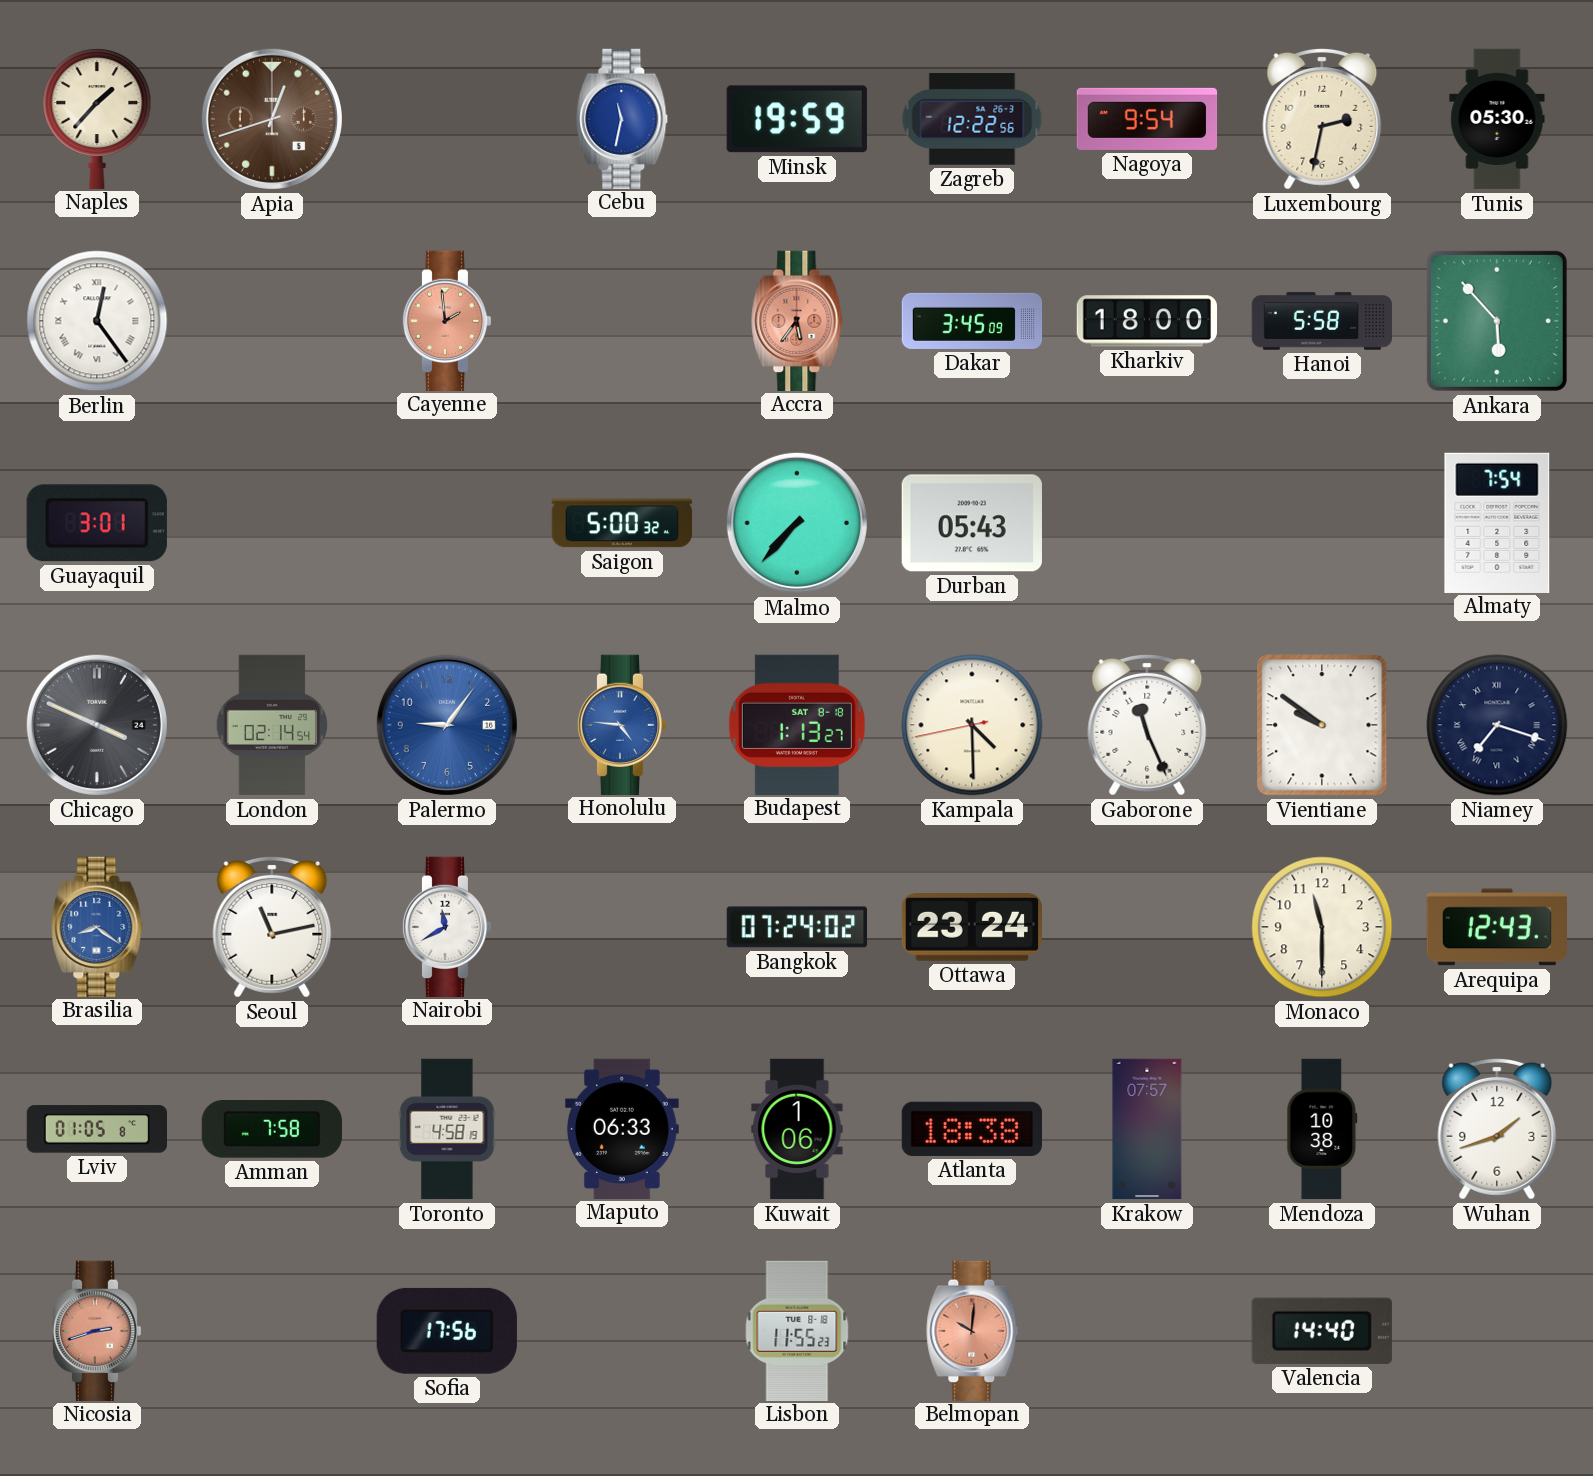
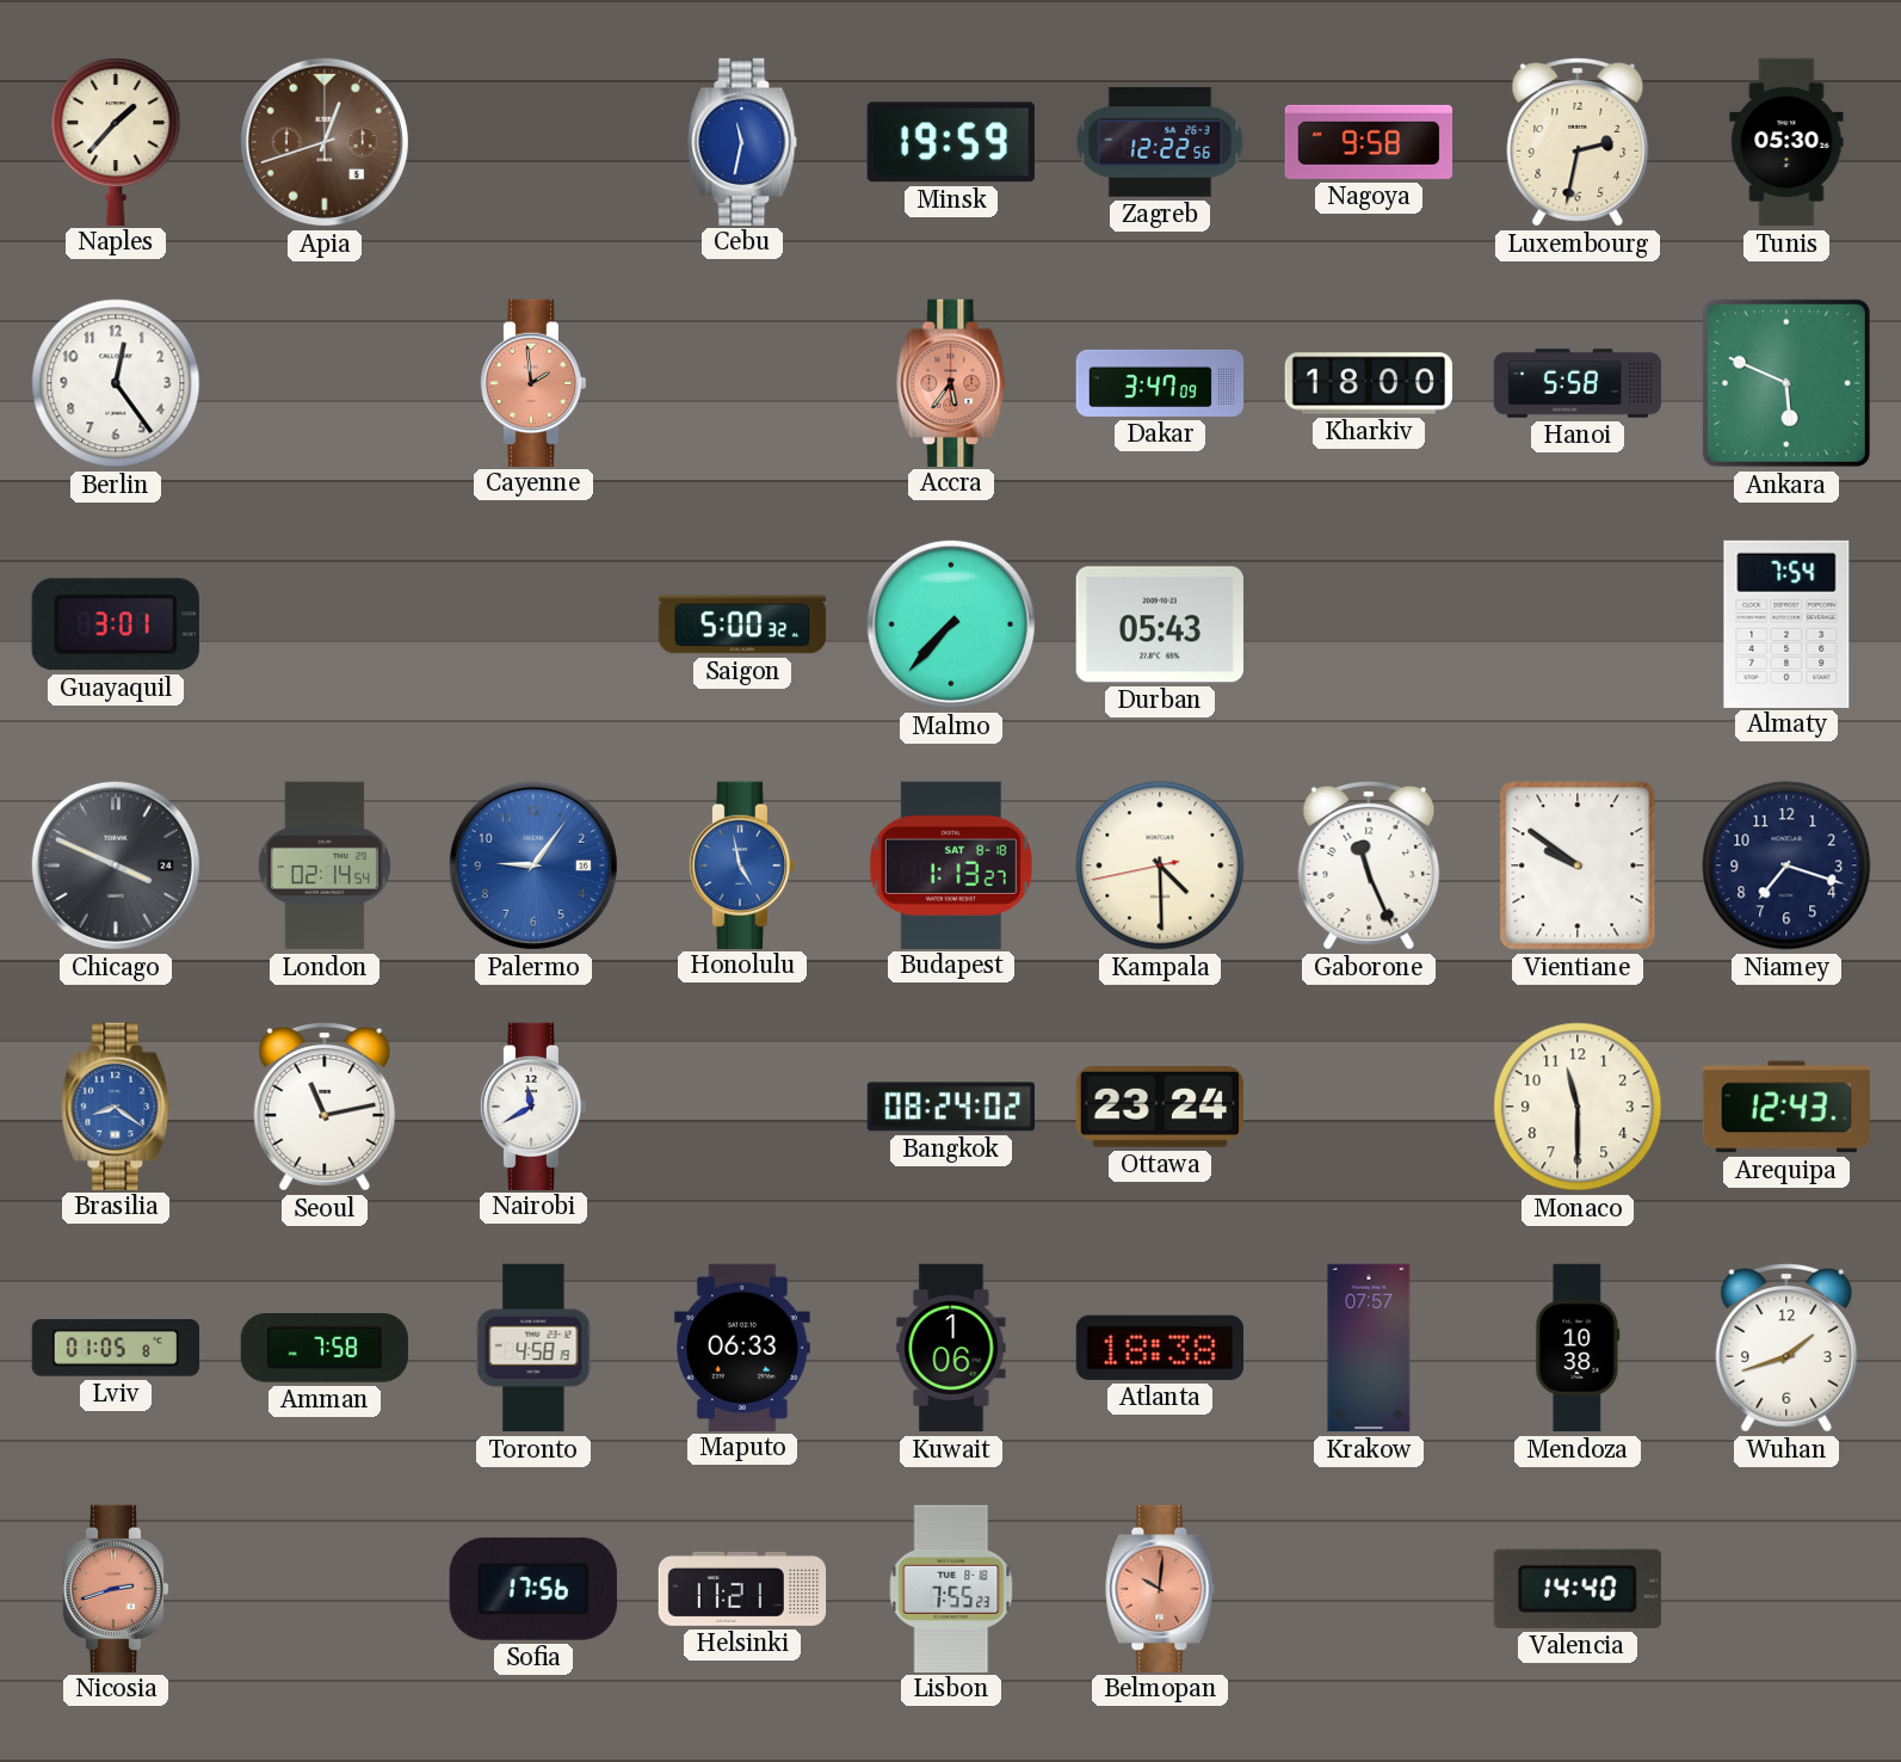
Nagoya: 9:54 -> 9:58
Berlin numerals: Roman -> Arabic
Dakar: 3:45 -> 3:47
Ankara: 5:53 -> 5:49
Honolulu: 4:46 -> 4:58
Niamey numerals: Roman -> Arabic
Bangkok: 07:24 -> 08:24
Helsinki: none -> 11:21
Lisbon: 11:55 -> 7:55
